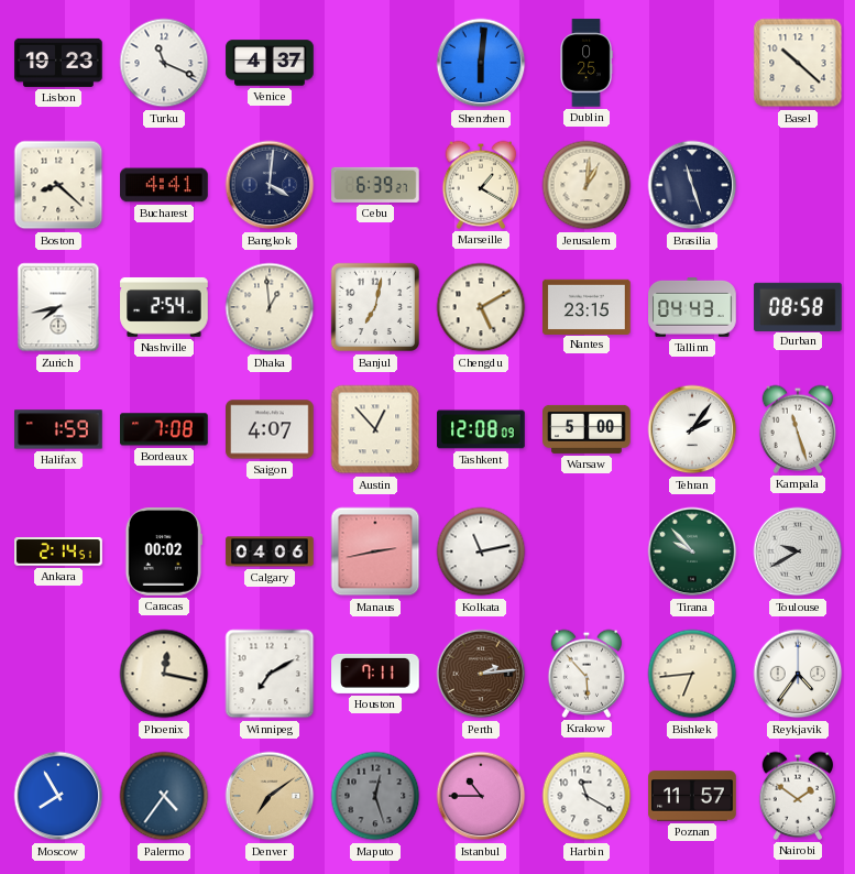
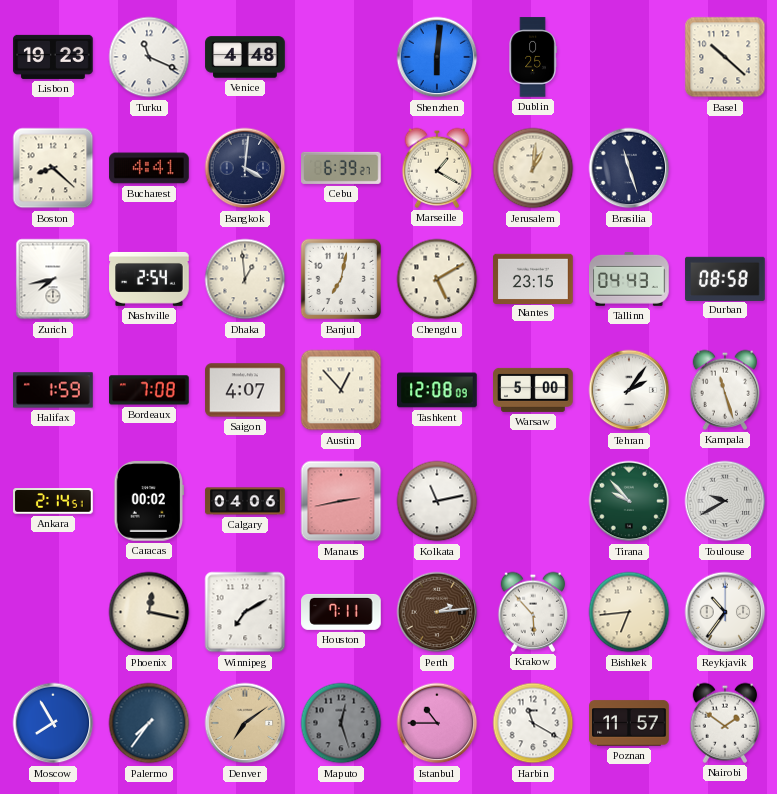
Venice: 4:37 -> 4:48
Reykjavik: 4:36 -> 10:36
Palermo: 4:36 -> 7:36
